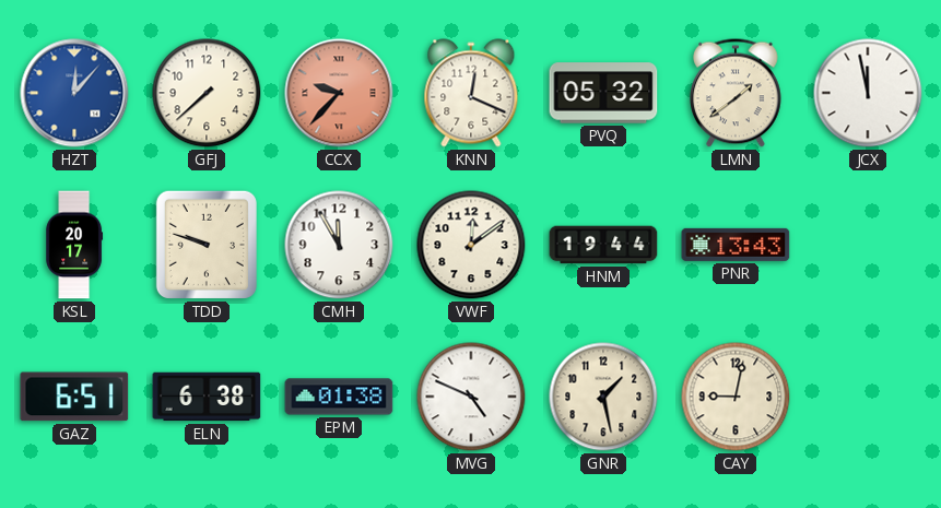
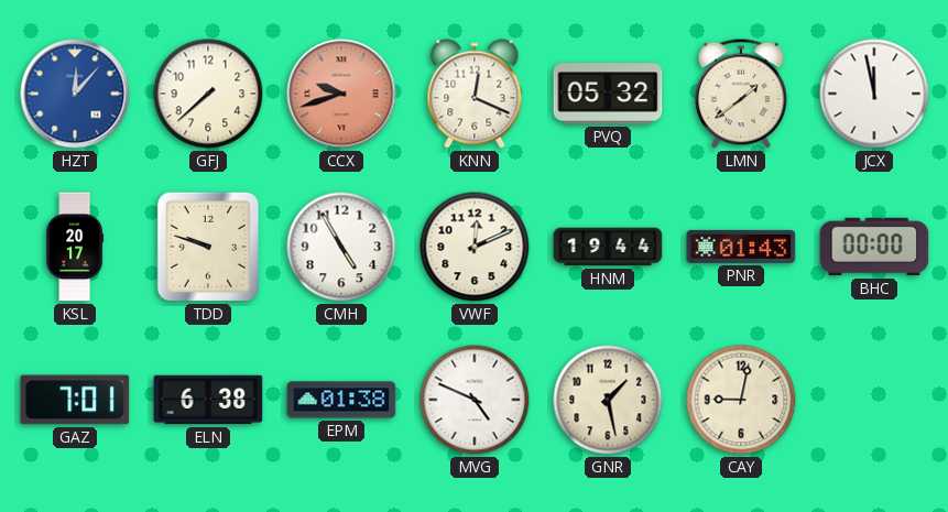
CCX: 9:37 -> 9:42
CMH: 11:55 -> 4:55
VWF: 12:09 -> 12:11
PNR: 13:43 -> 01:43
BHC: none -> 00:00
GAZ: 6:51 -> 7:01
